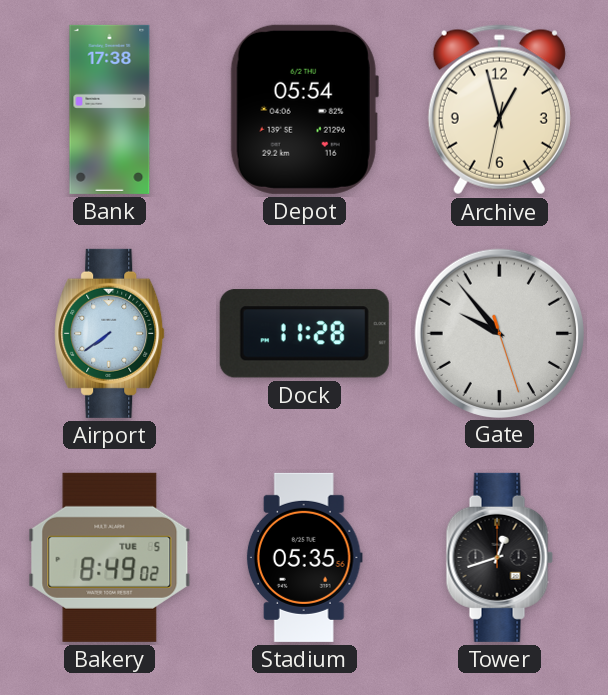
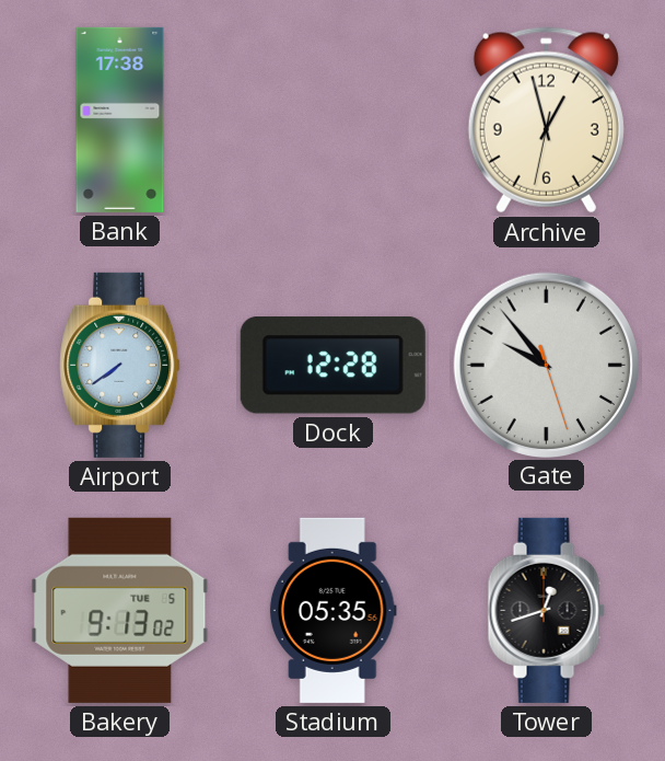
Depot: 05:54 -> none
Dock: 11:28 -> 12:28
Bakery: 8:49 -> 9:13
